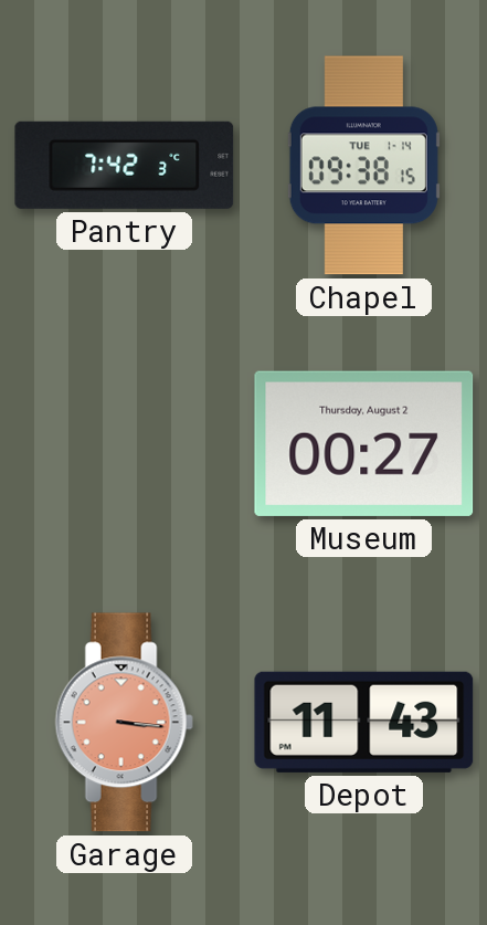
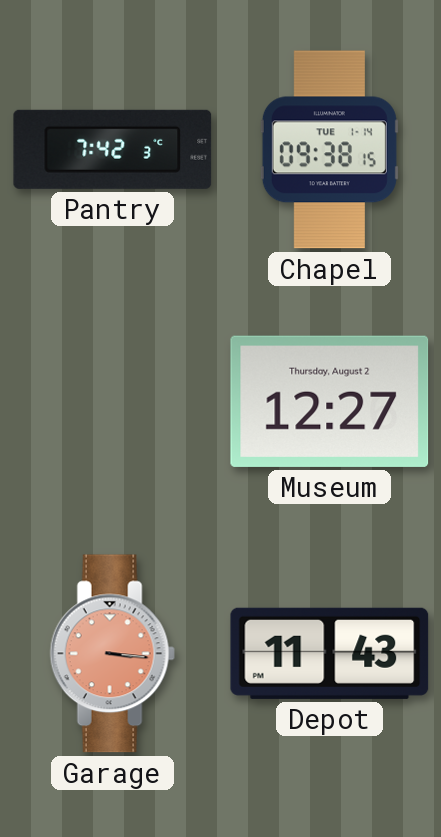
Museum: 00:27 -> 12:27
